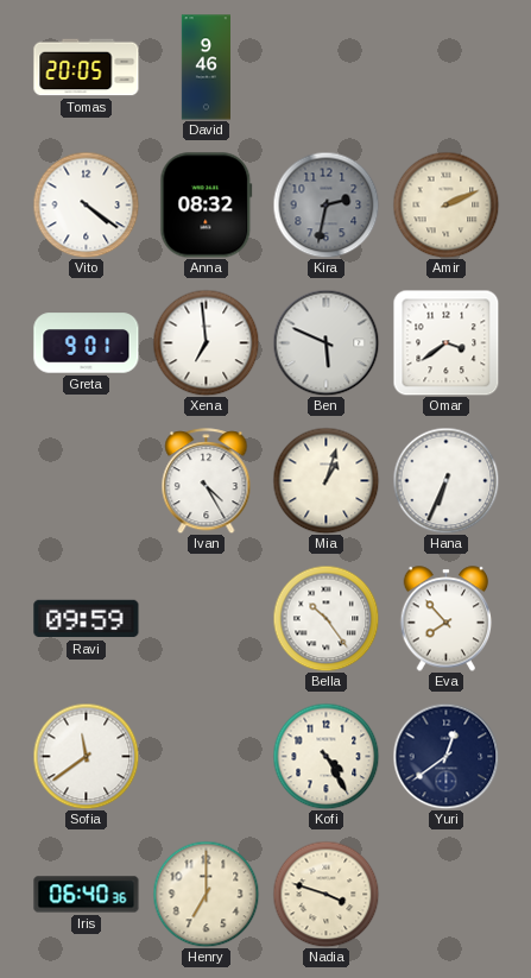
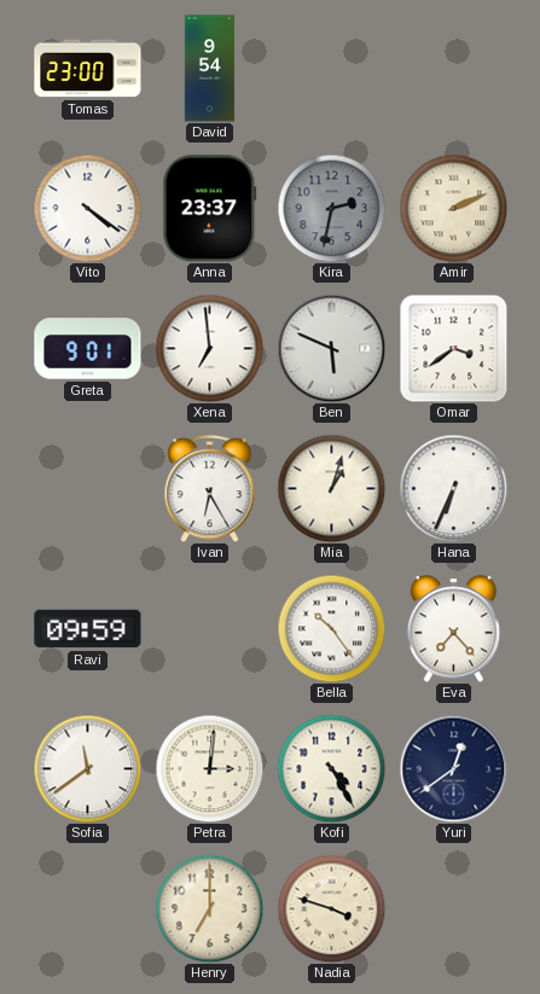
Tomas: 20:05 -> 23:00
David: 9:46 -> 9:54
Anna: 08:32 -> 23:37
Ivan: 4:25 -> 6:25
Eva: 7:53 -> 7:23
Petra: none -> 3:01
Iris: 06:40 -> none
